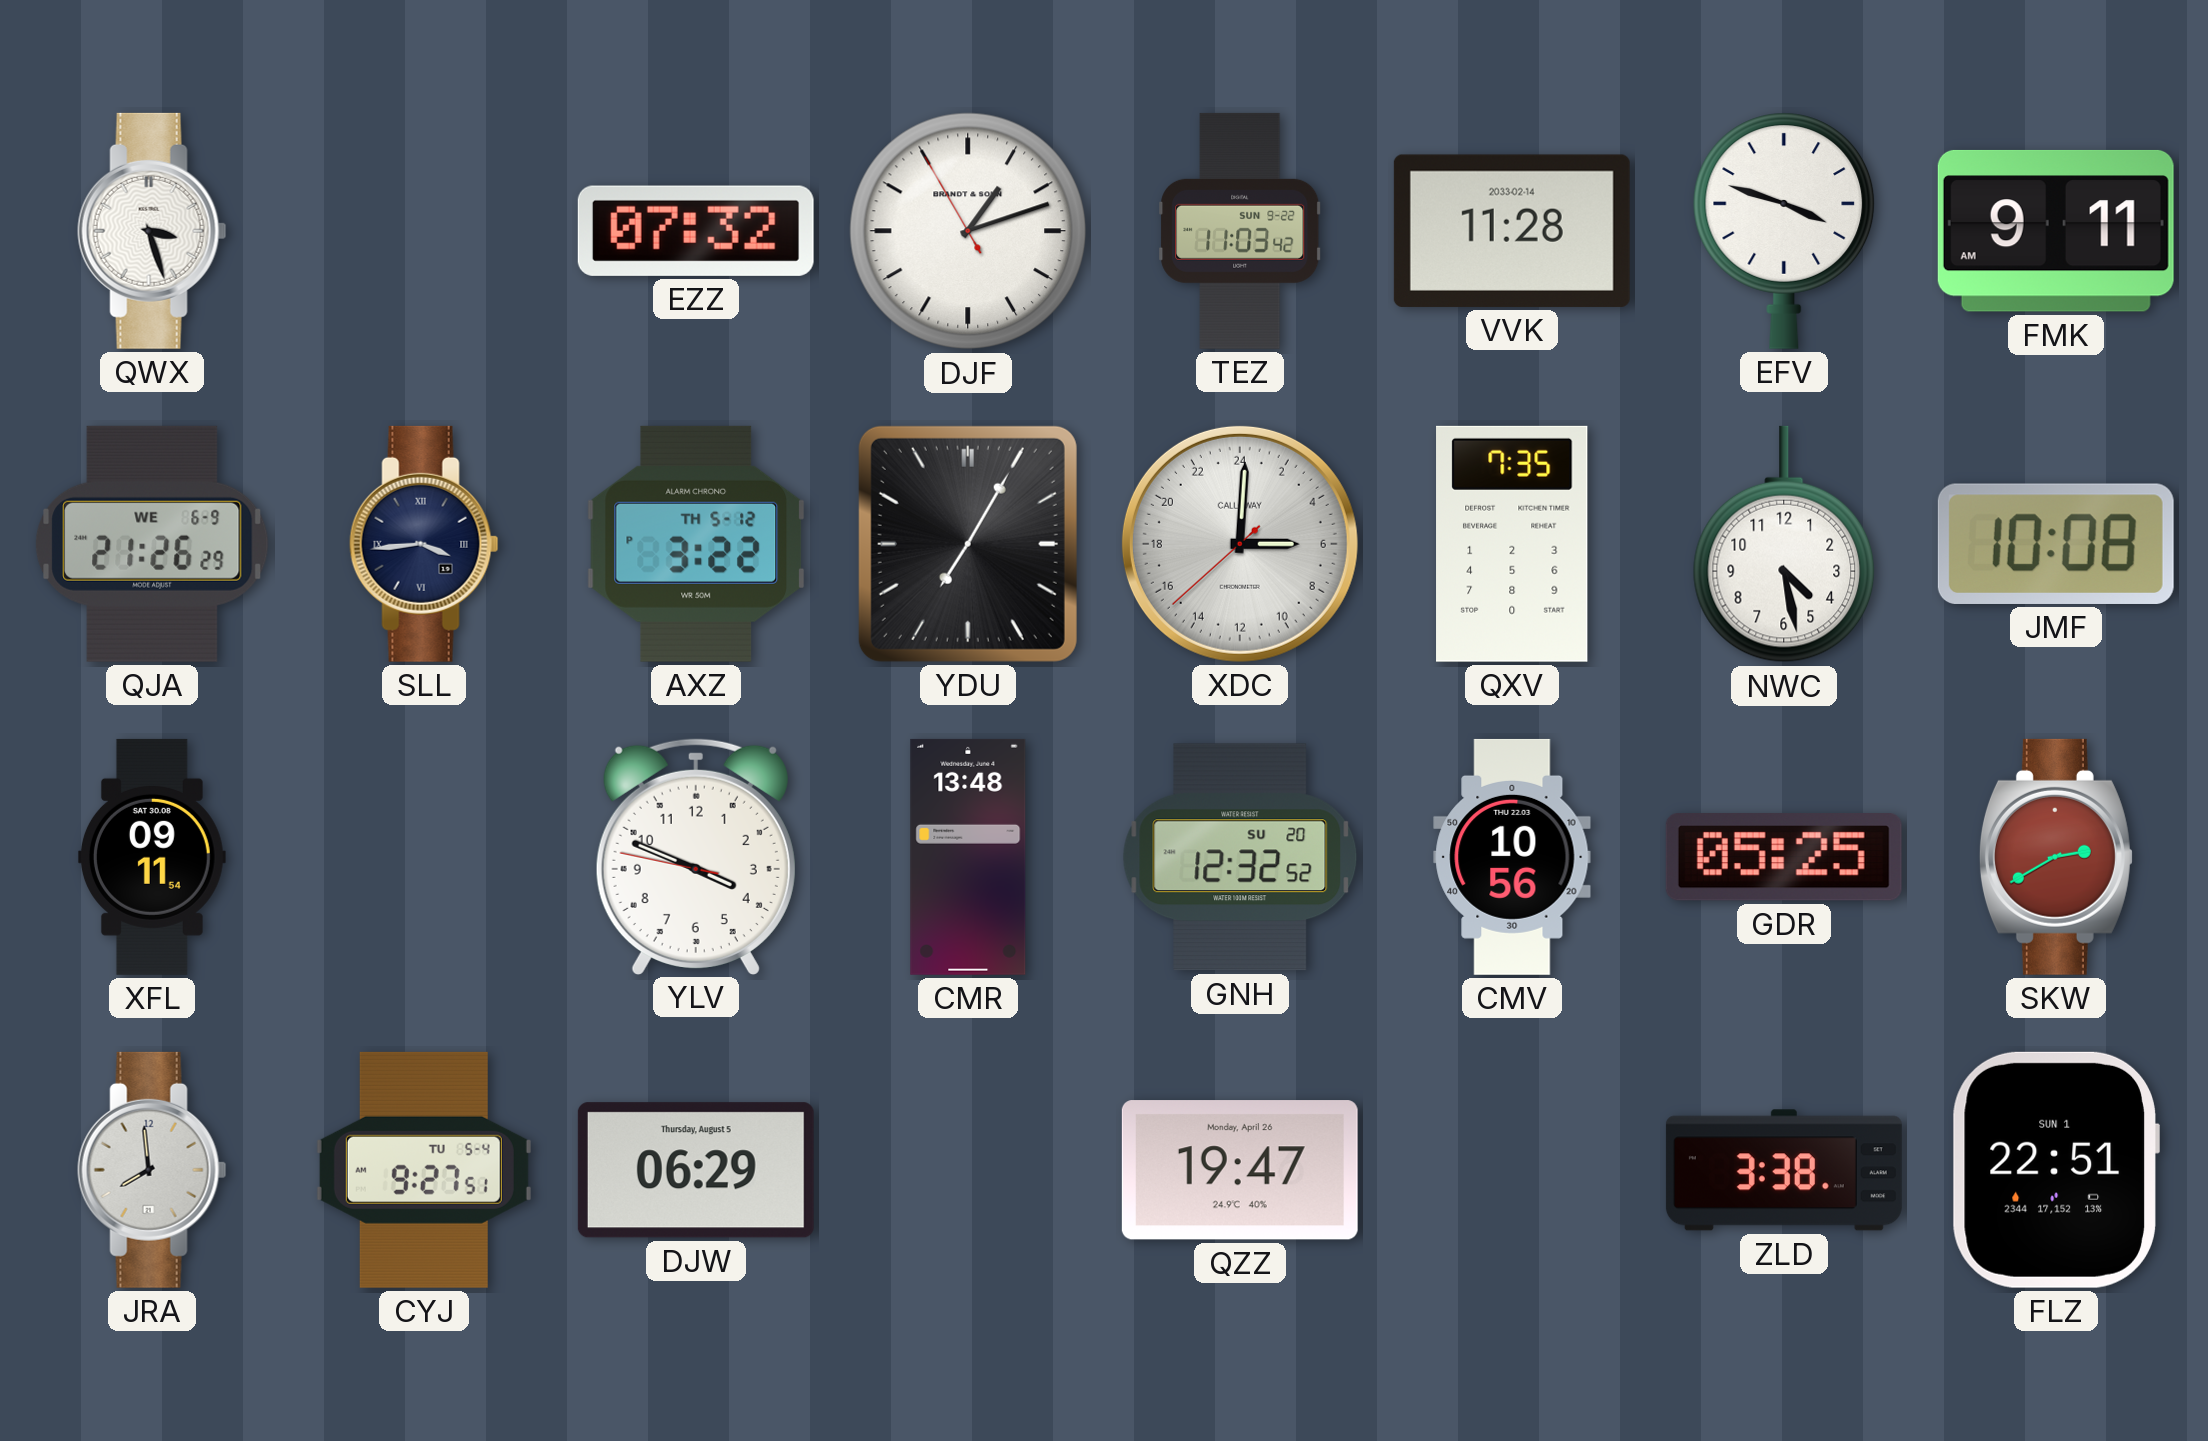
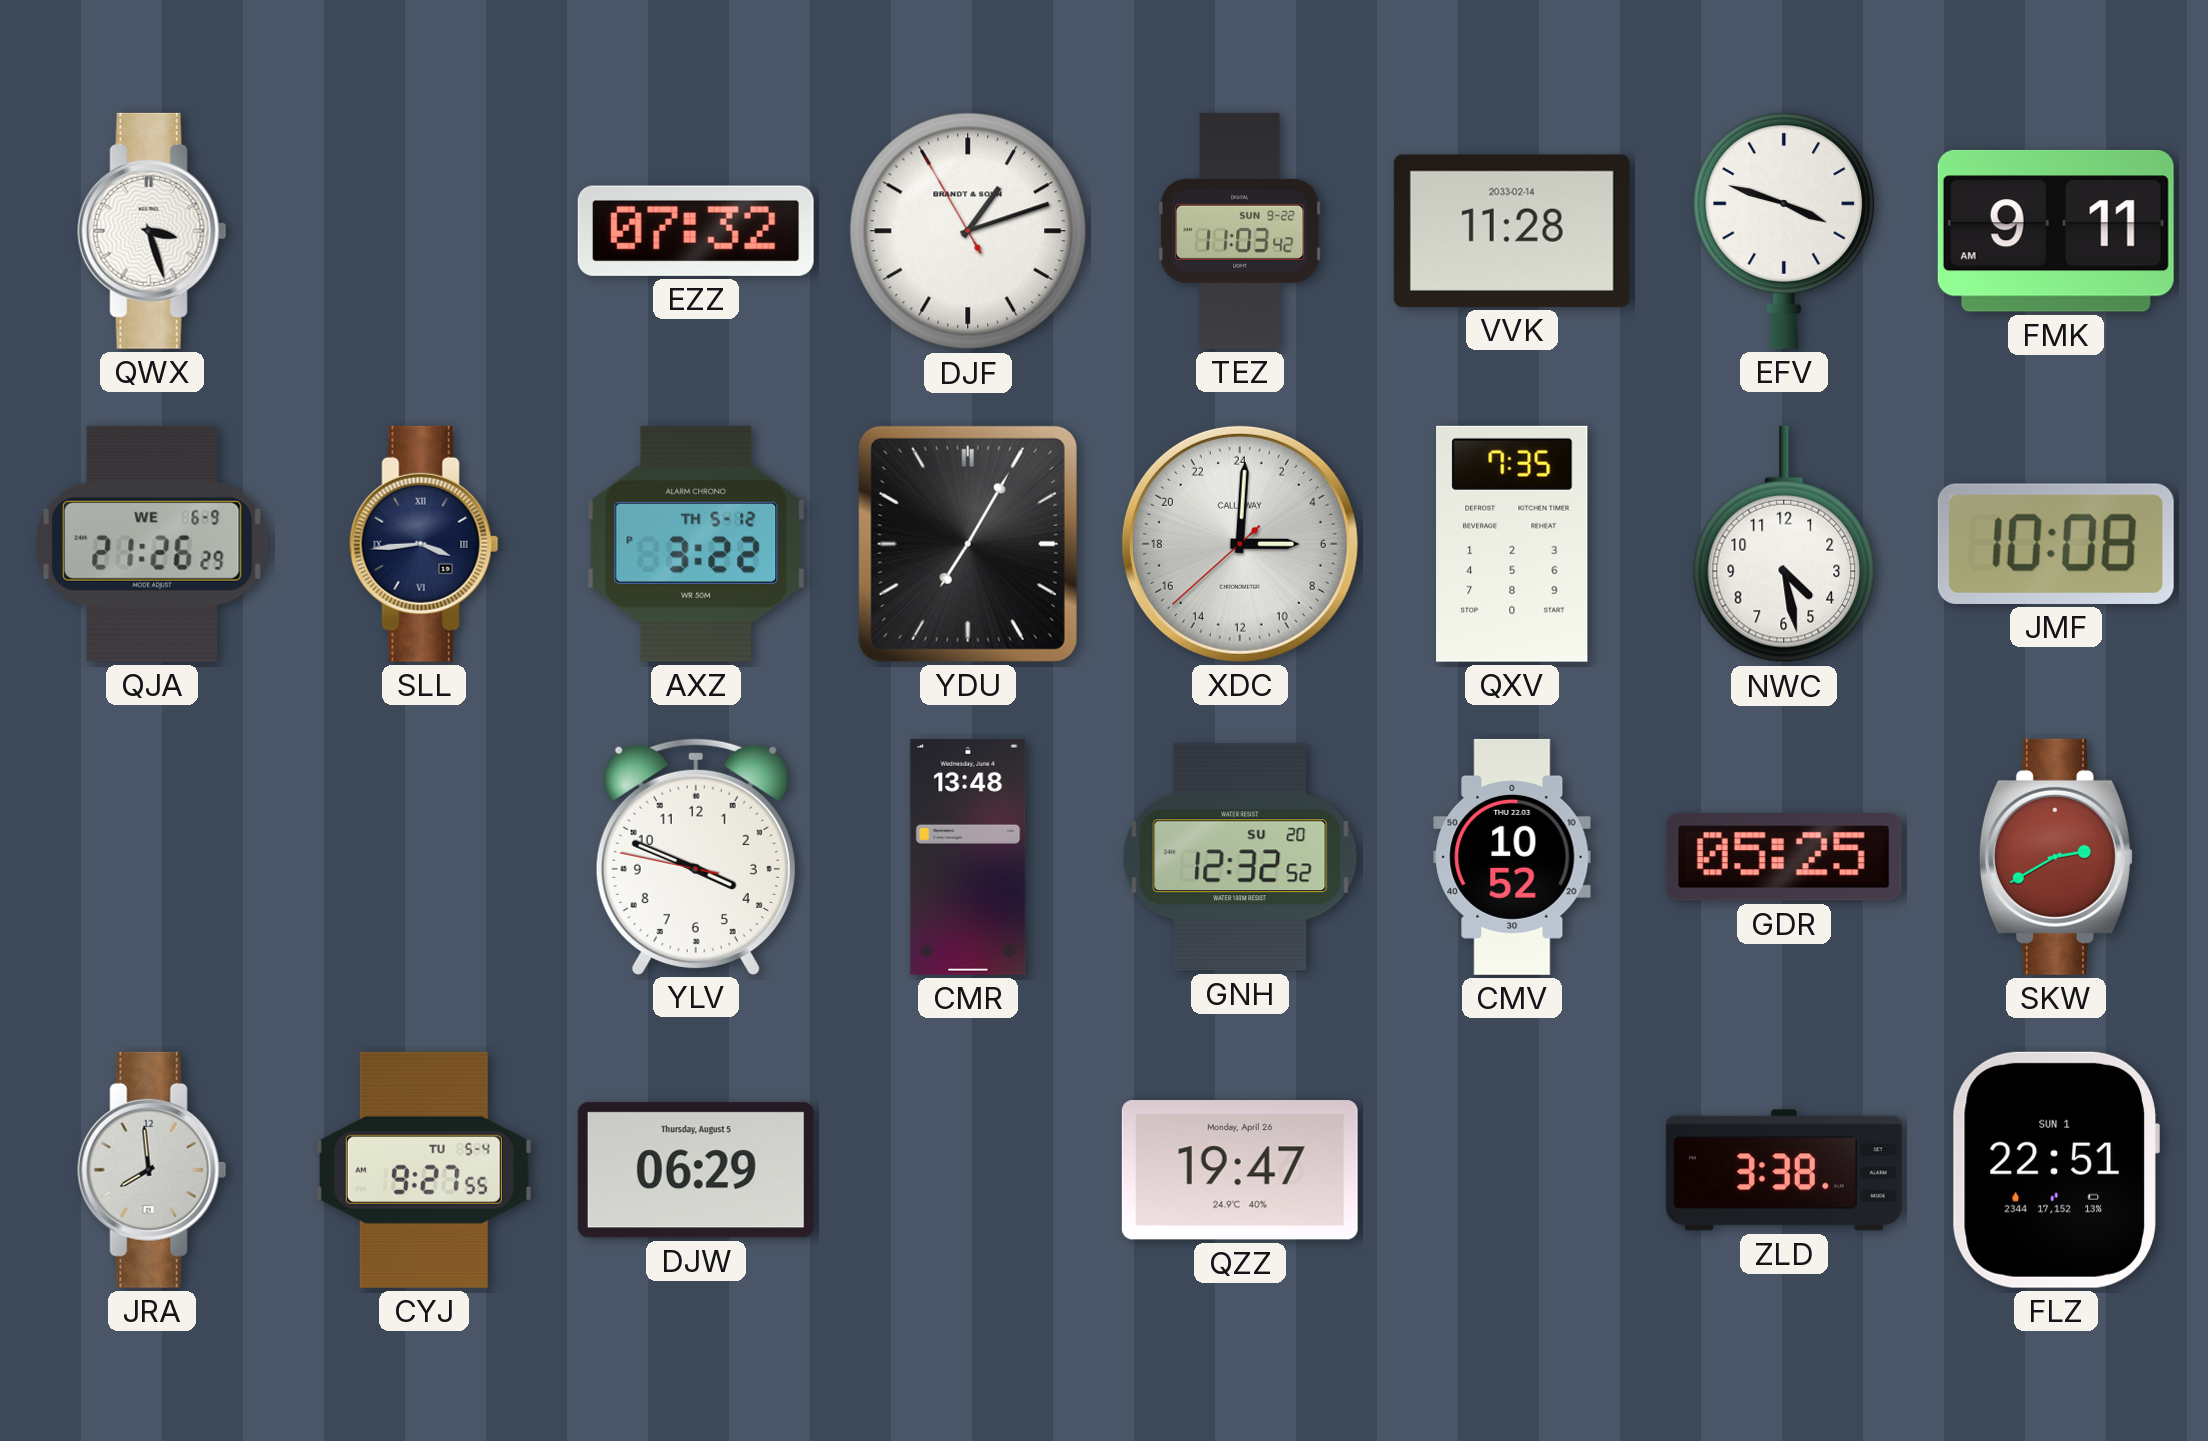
XFL: 09:11 -> none
CMV: 10:56 -> 10:52
CYJ: 9:27:51 -> 9:27:55
